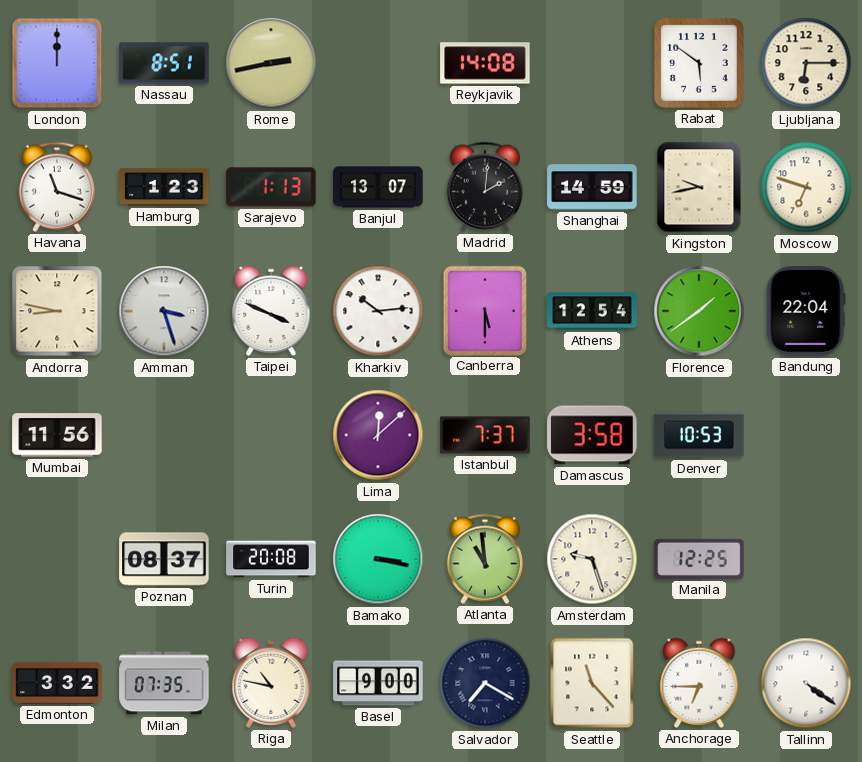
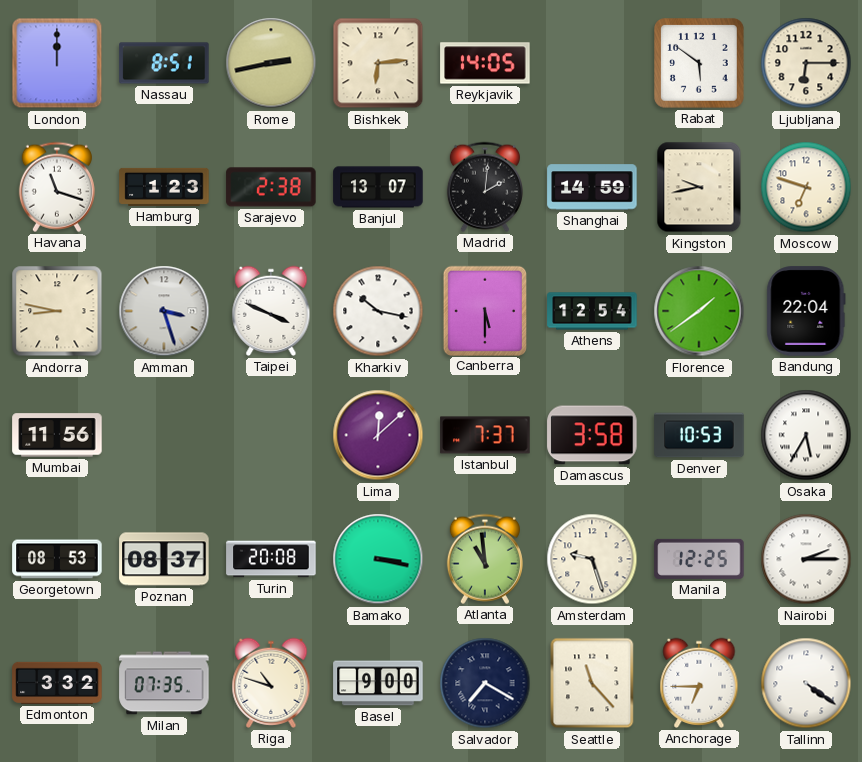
Bishkek: none -> 6:14
Reykjavik: 14:08 -> 14:05
Sarajevo: 1:13 -> 2:38
Kharkiv: 10:14 -> 10:17
Osaka: none -> 5:35
Georgetown: none -> 08:53
Nairobi: none -> 2:15
Riga: 10:47 -> 10:48
